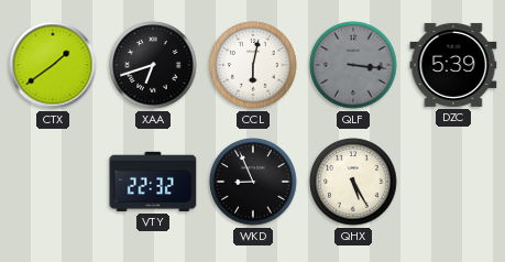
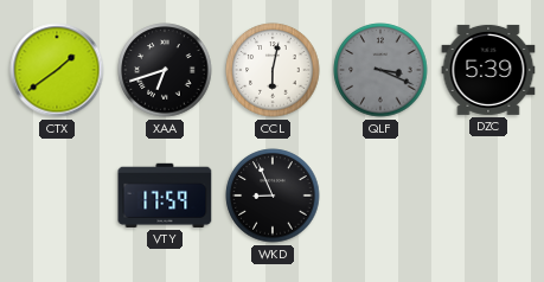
QLF: 3:16 -> 3:19
VTY: 22:32 -> 17:59
QHX: 5:25 -> none
